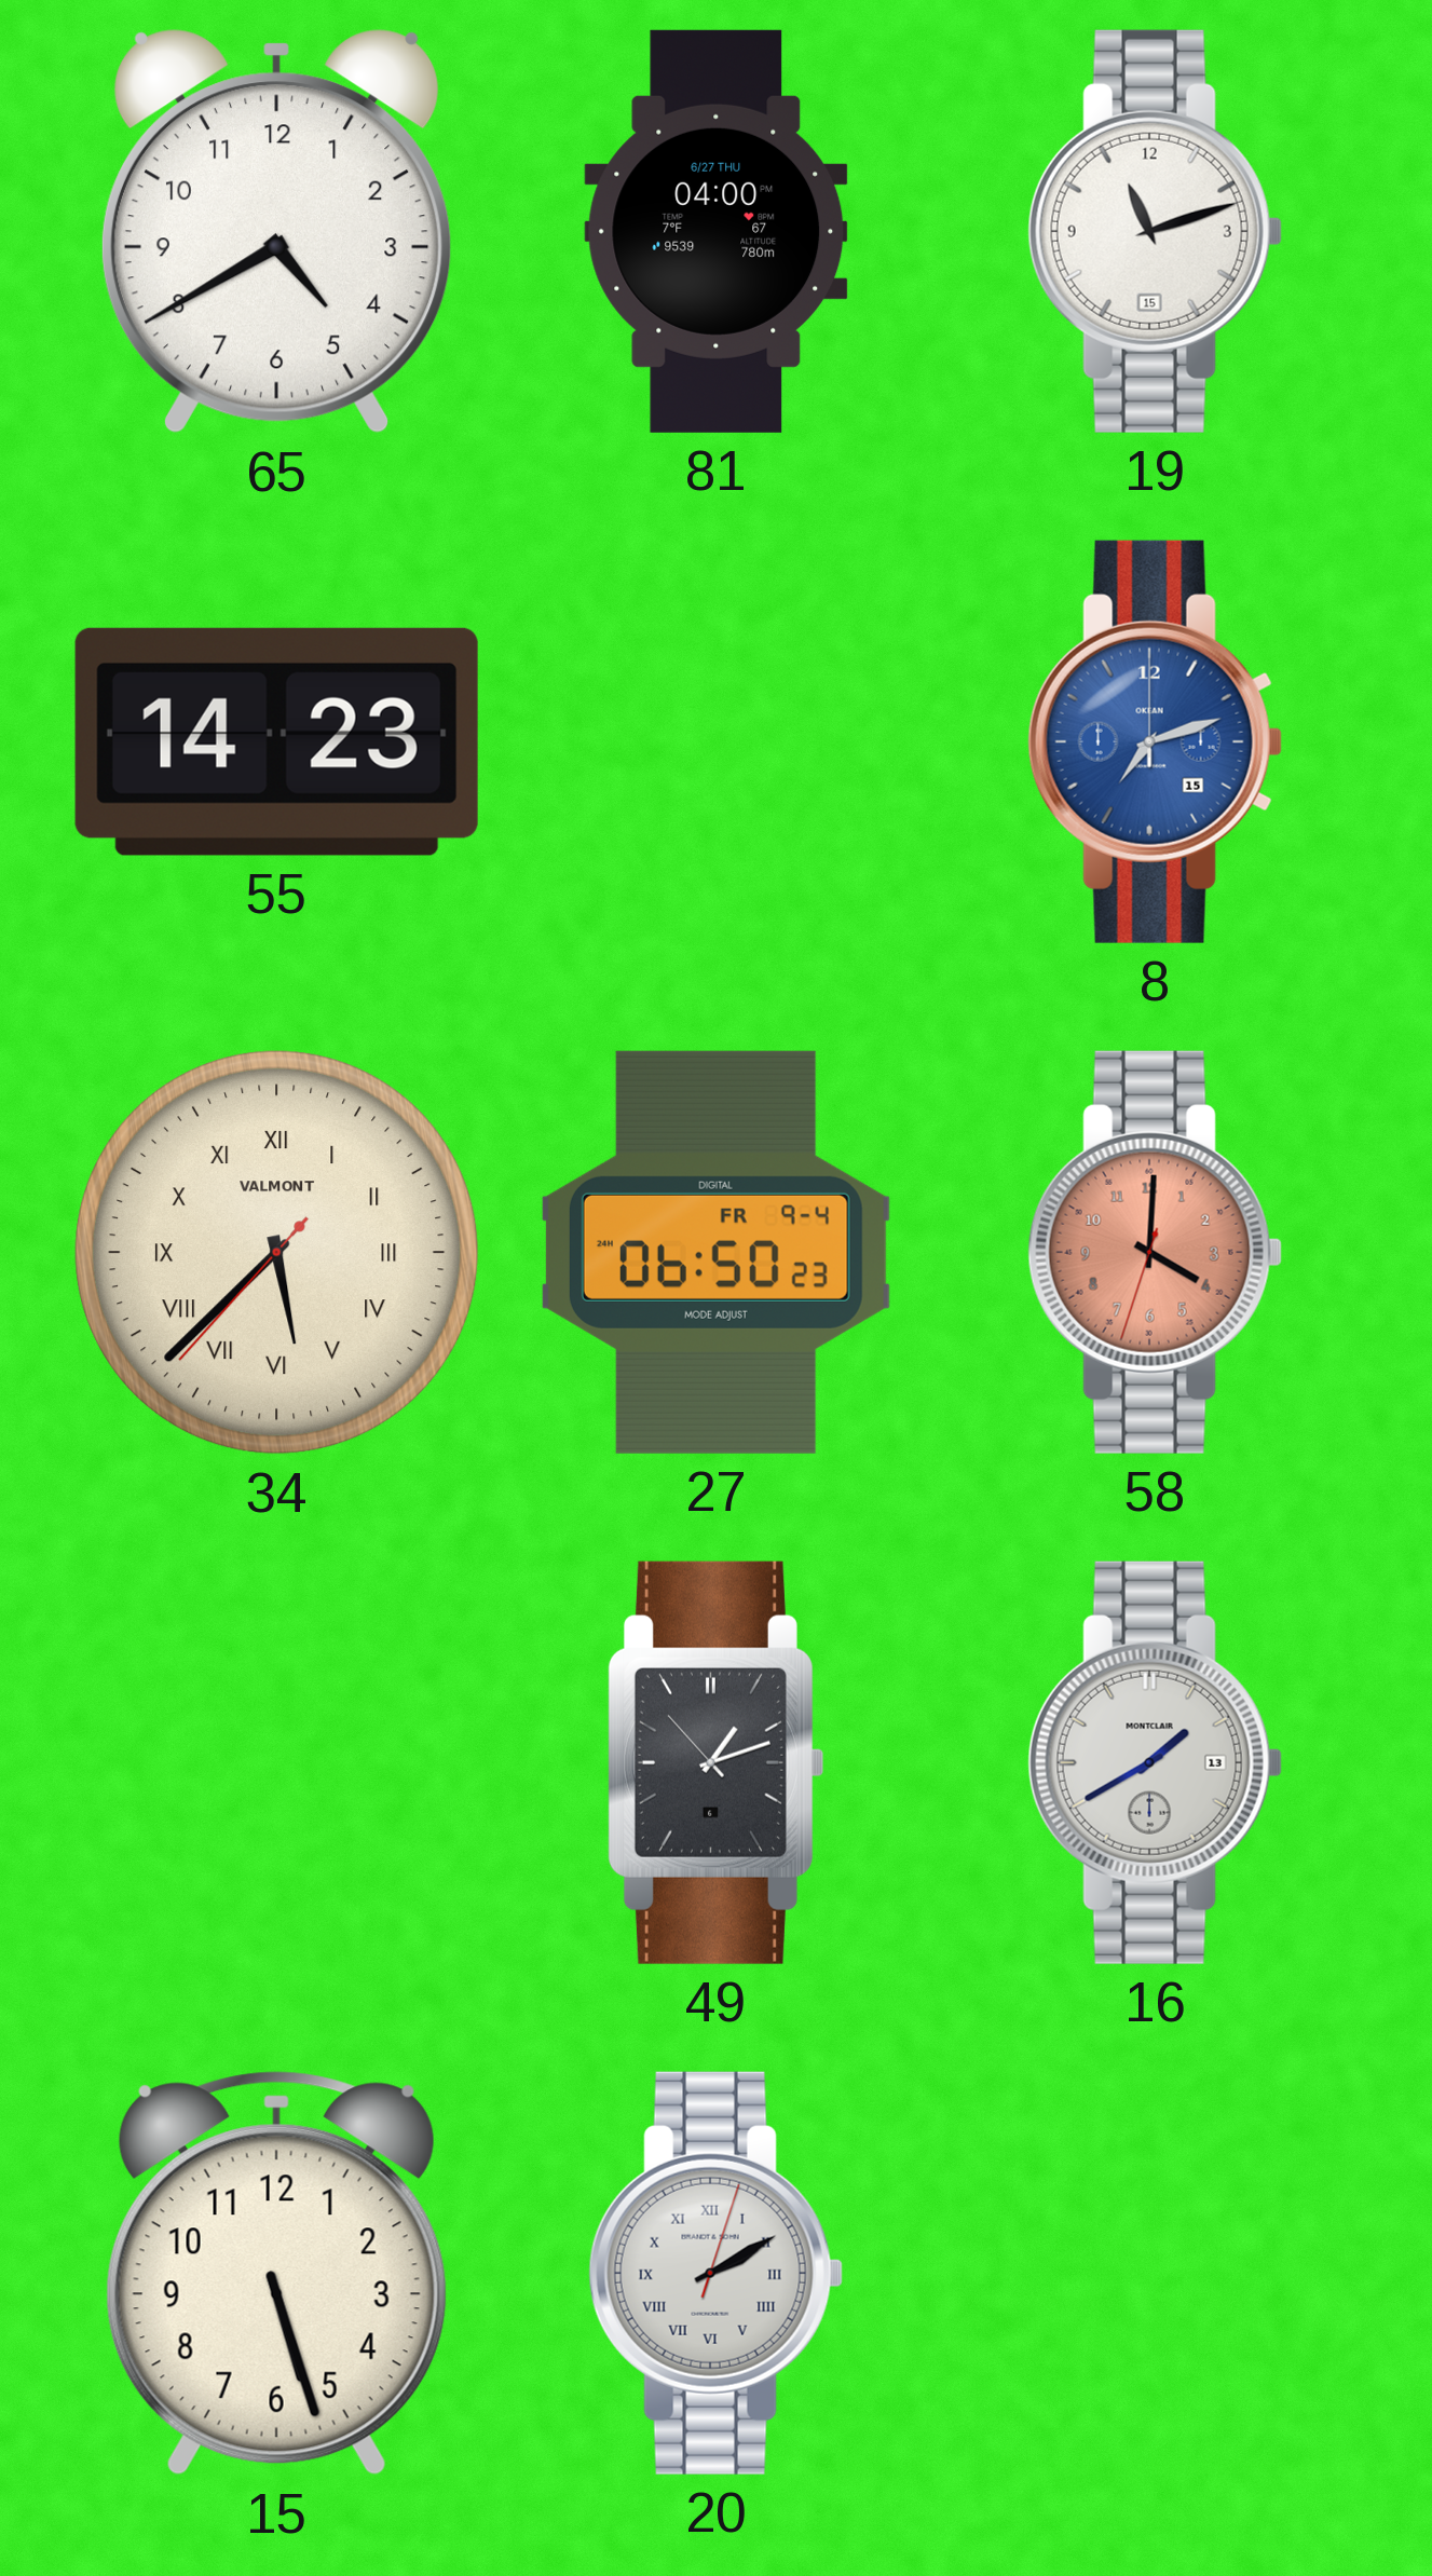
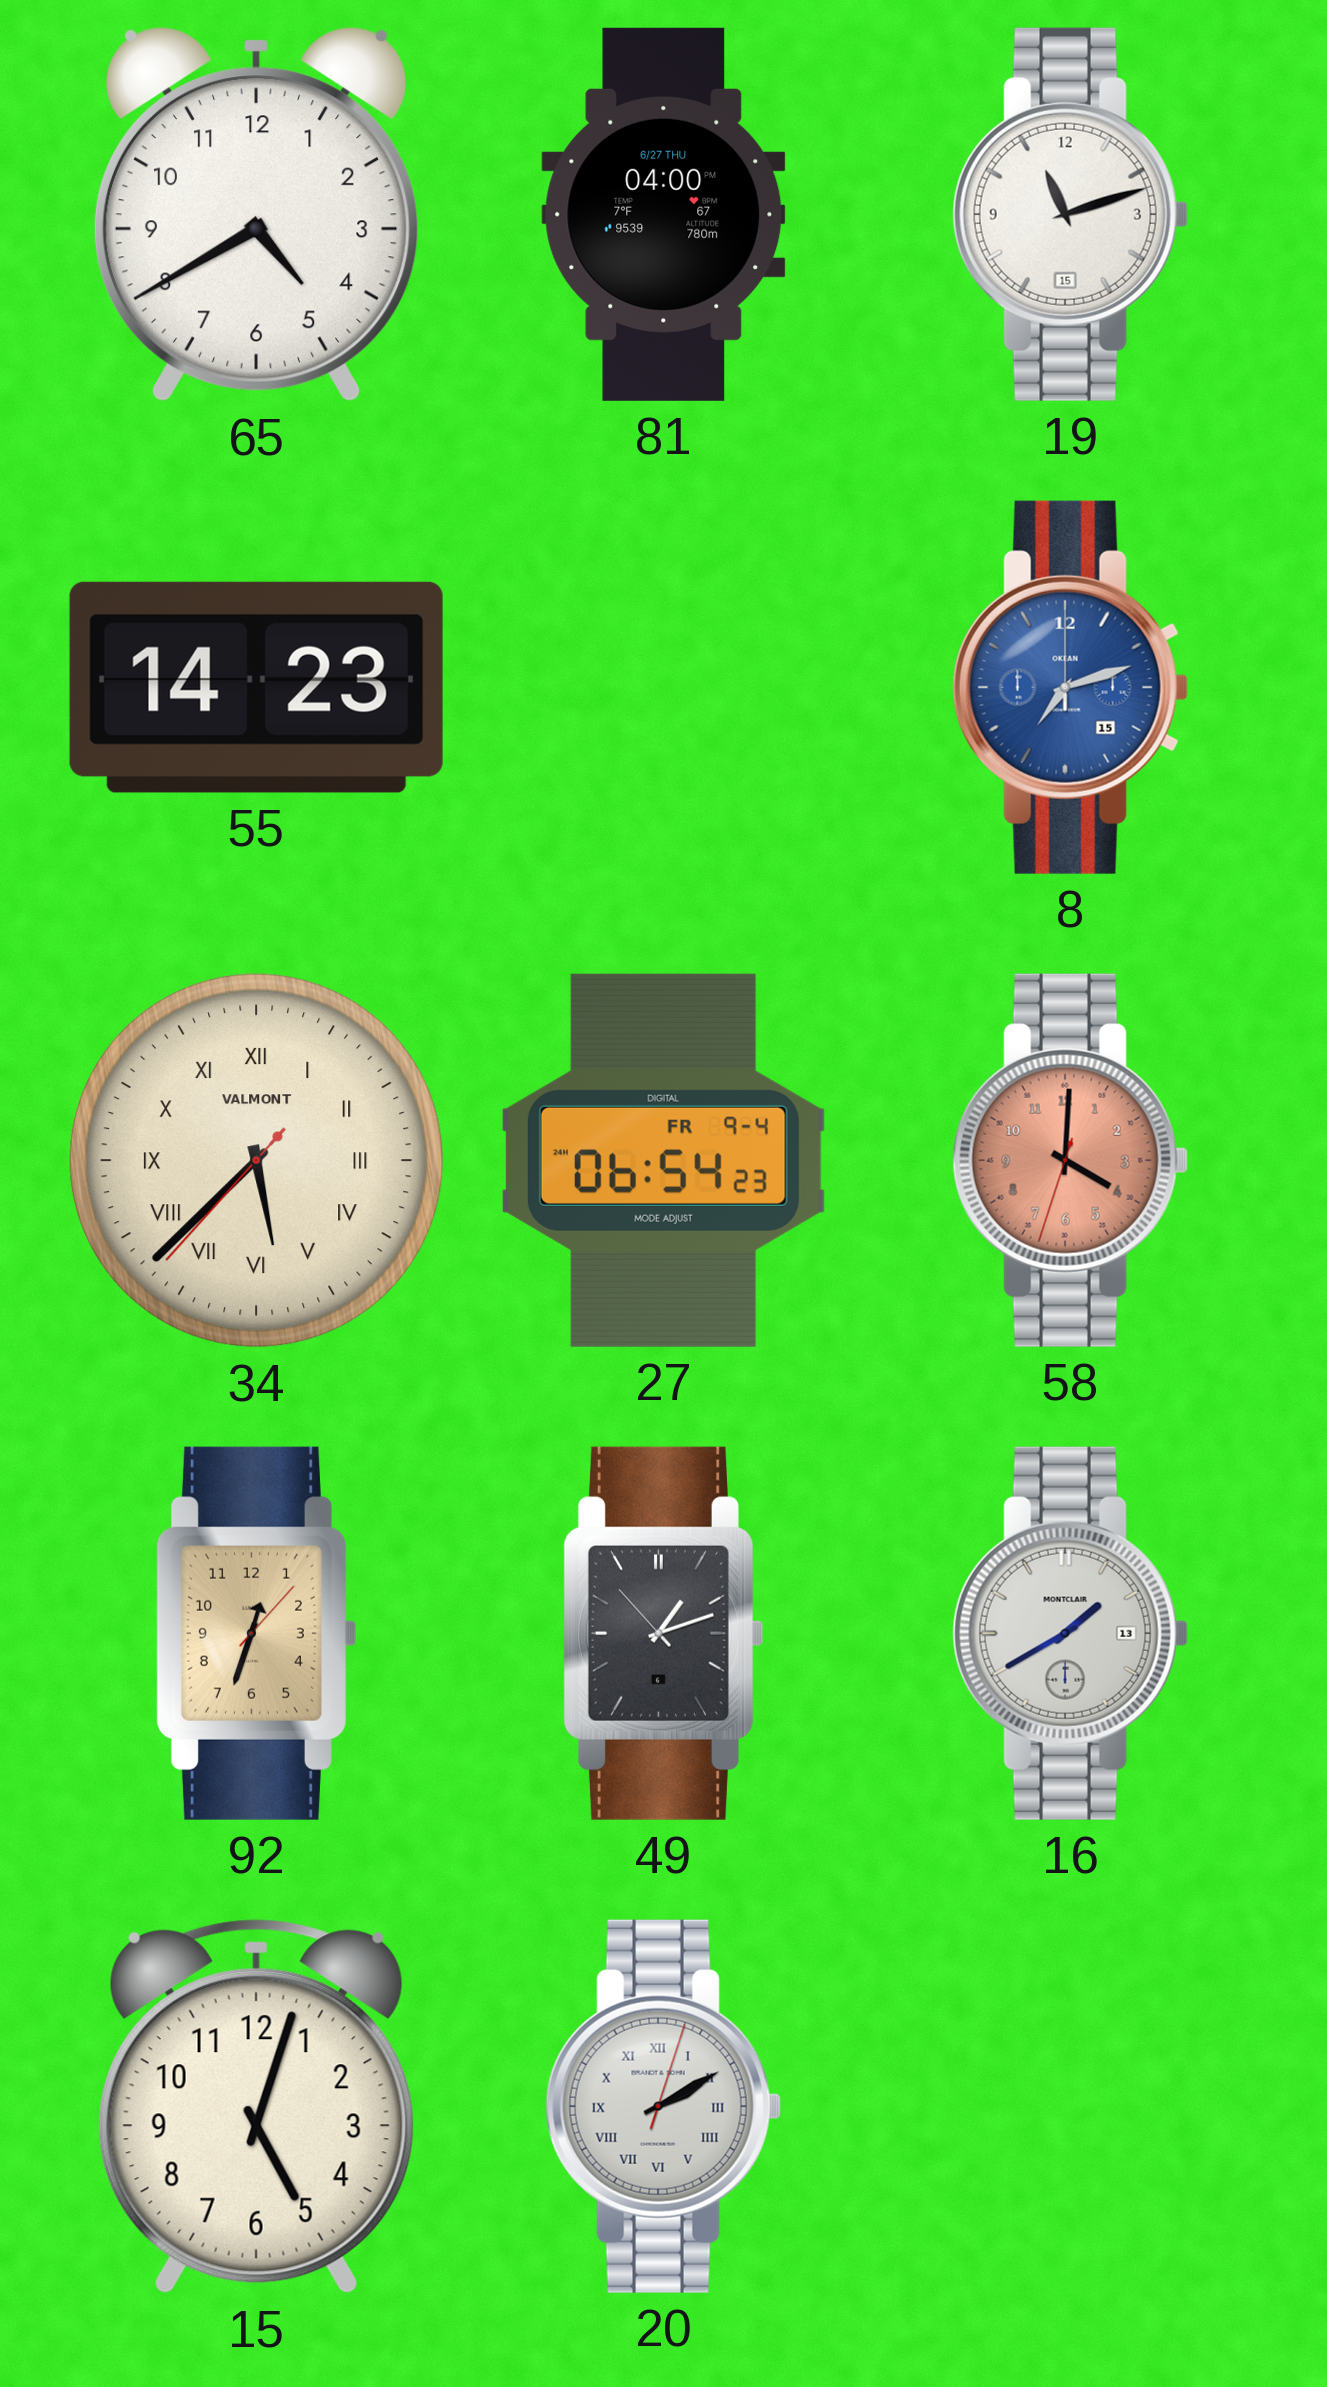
27: 06:50 -> 06:54
92: none -> 12:33
15: 5:27 -> 5:03
